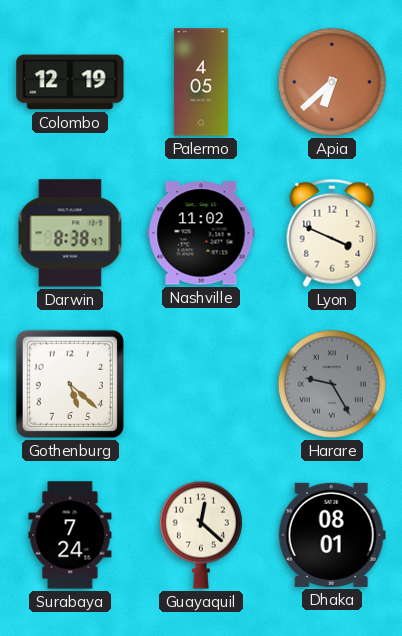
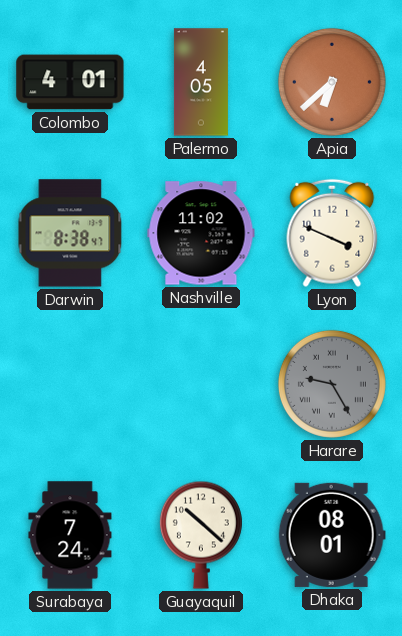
Colombo: 12:19 -> 4:01
Gothenburg: 5:22 -> none
Guayaquil: 12:22 -> 10:22
